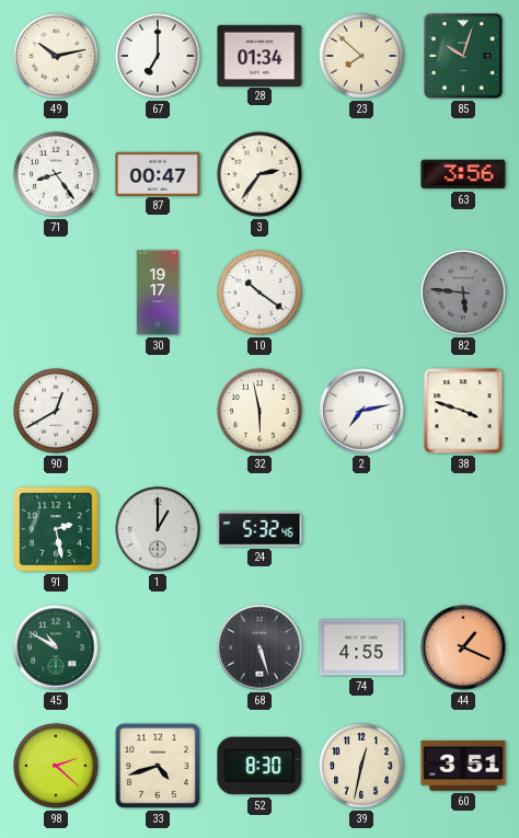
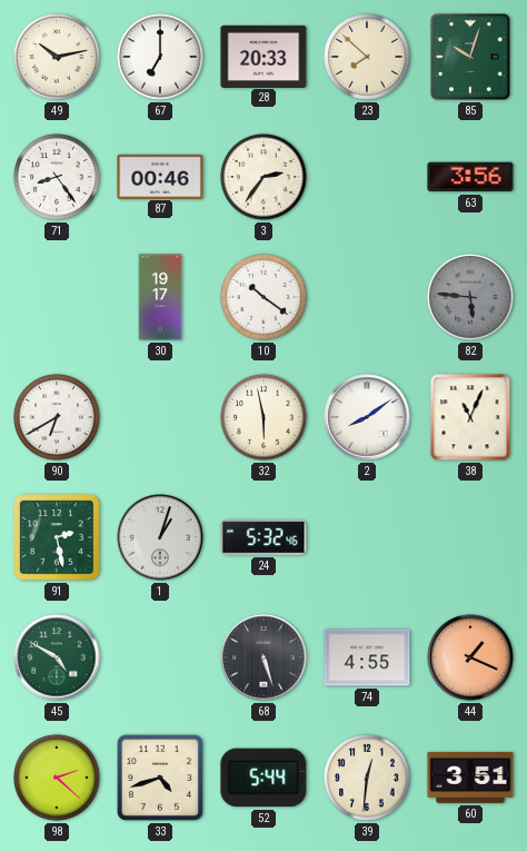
28: 01:34 -> 20:33
87: 00:47 -> 00:46
90: 12:40 -> 6:40
2: 7:13 -> 8:09
38: 3:48 -> 11:04
1: 1:00 -> 1:03
45: 10:50 -> 4:50
52: 8:30 -> 5:44
39: 12:32 -> 12:31
